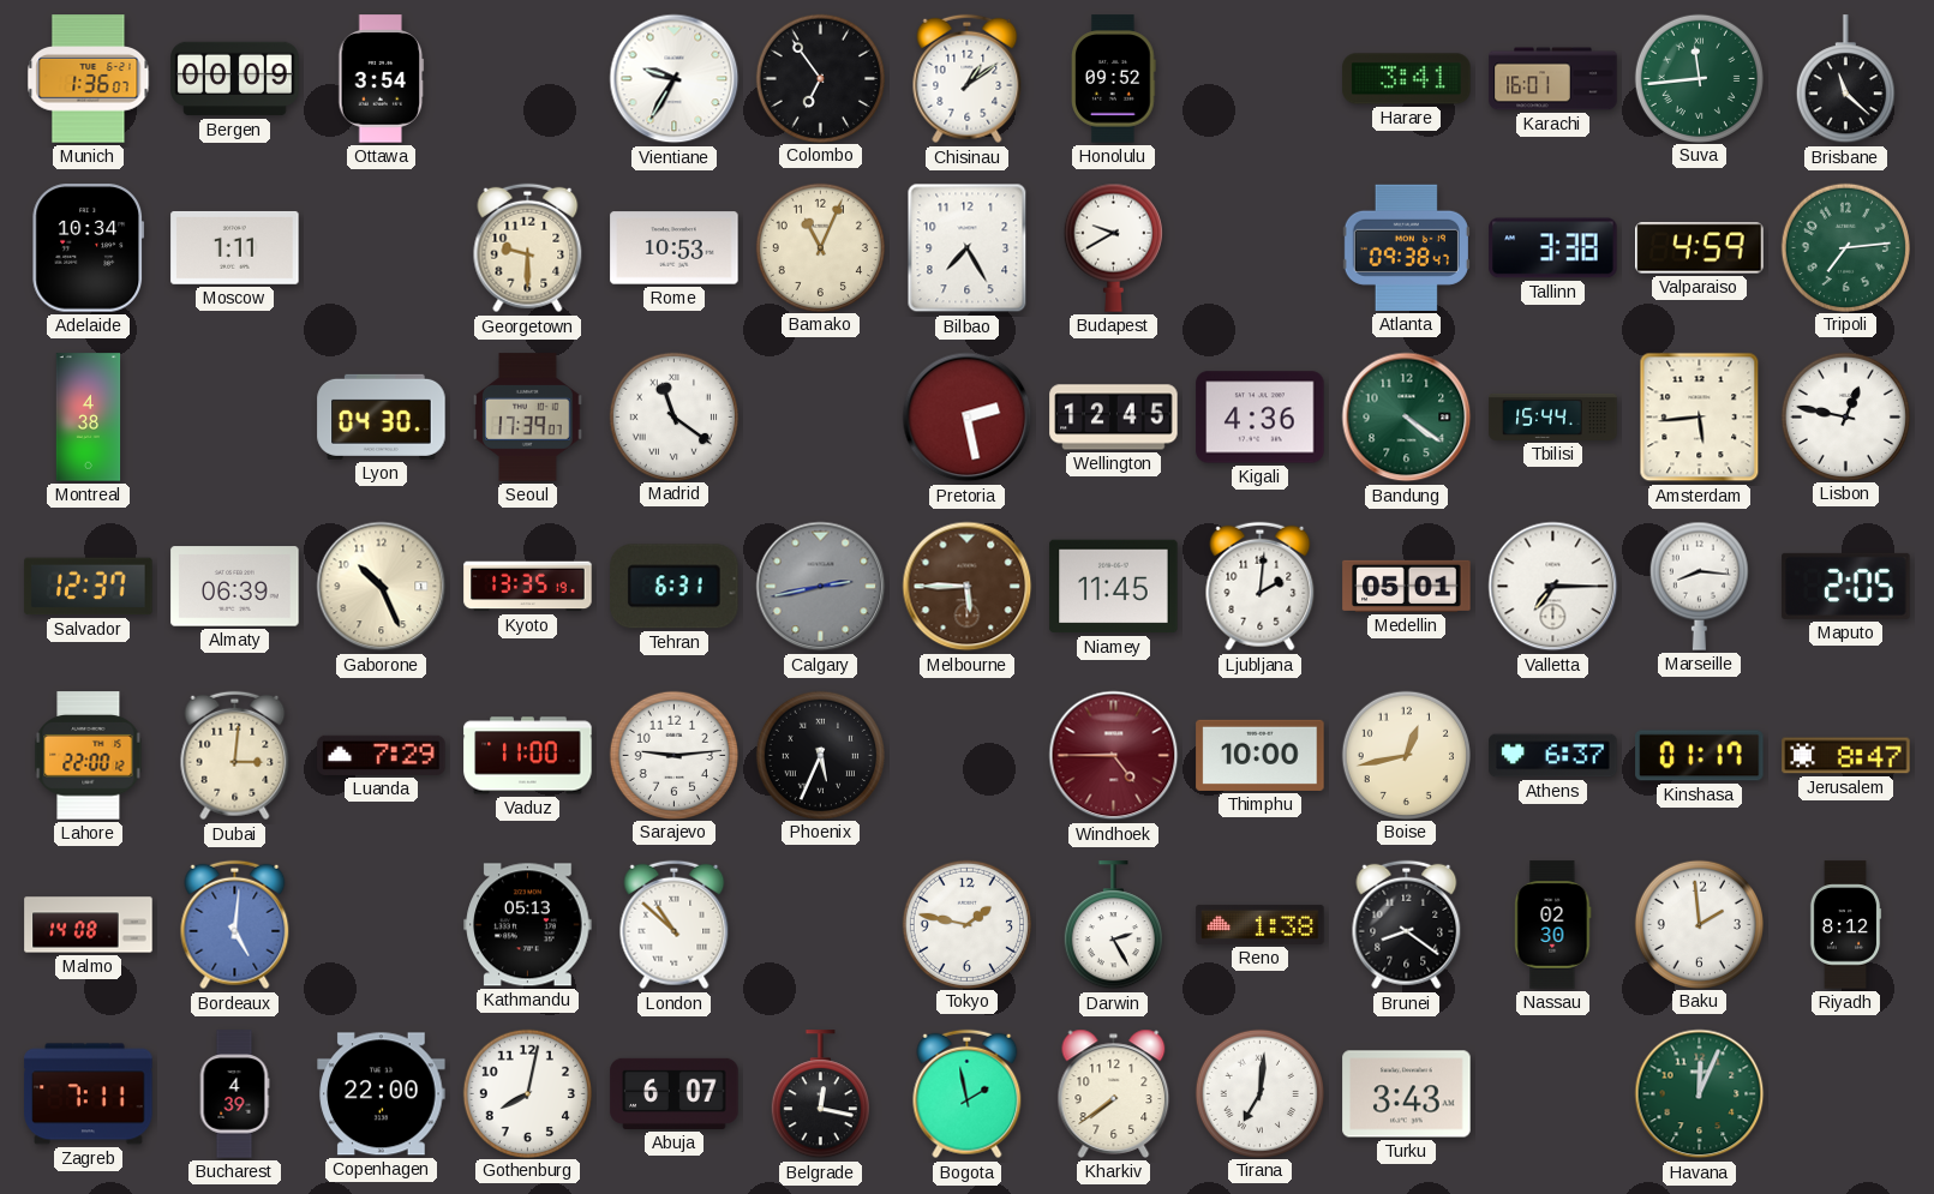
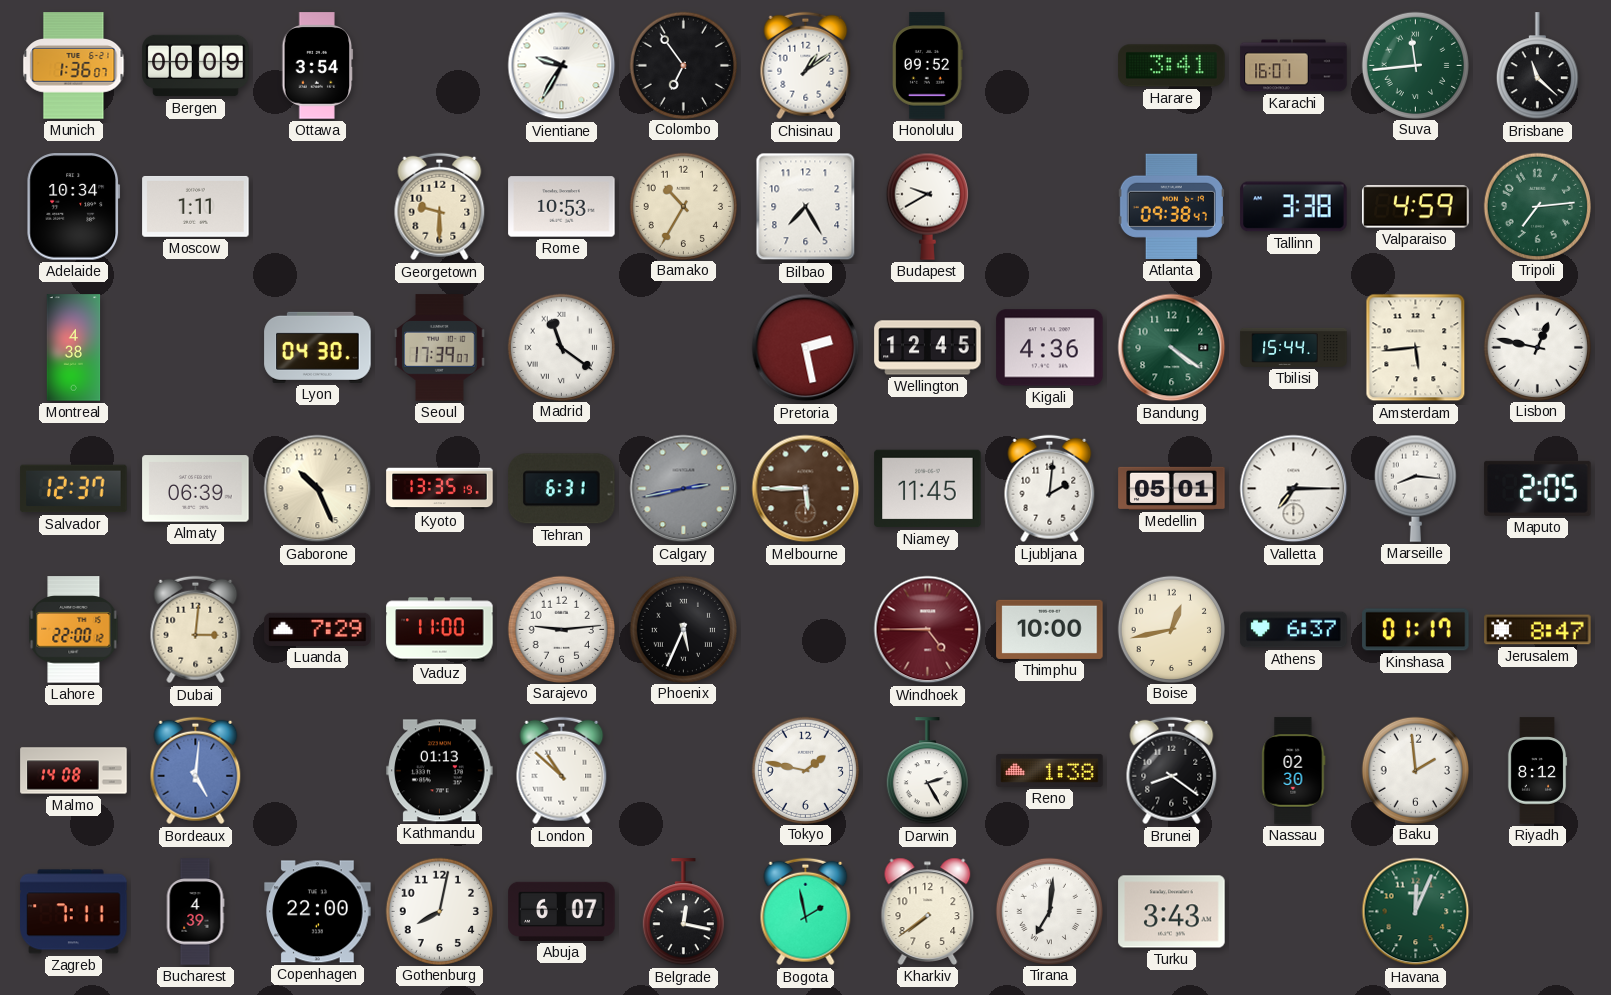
Bamako: 11:04 -> 10:35
Kathmandu: 05:13 -> 01:13
